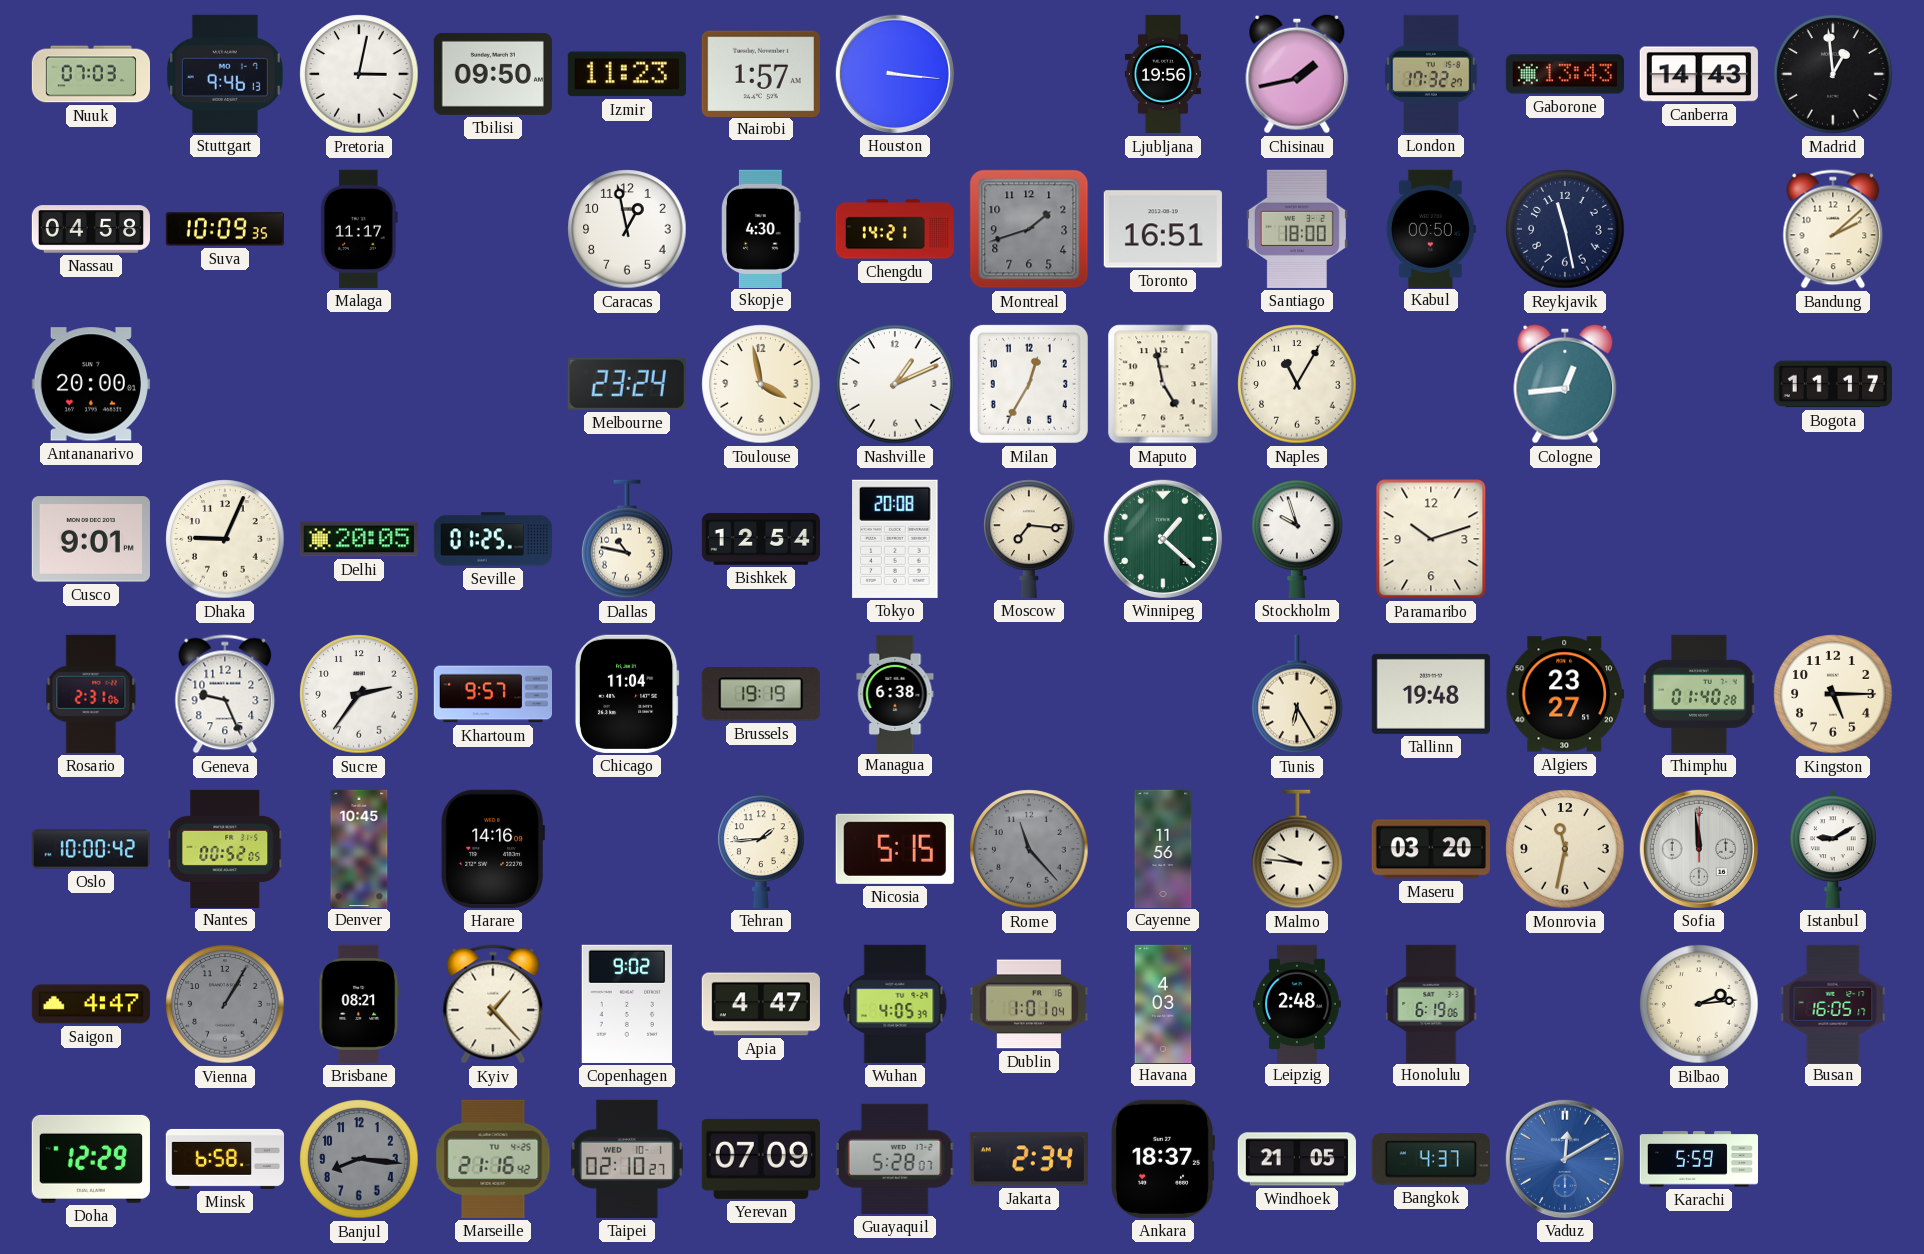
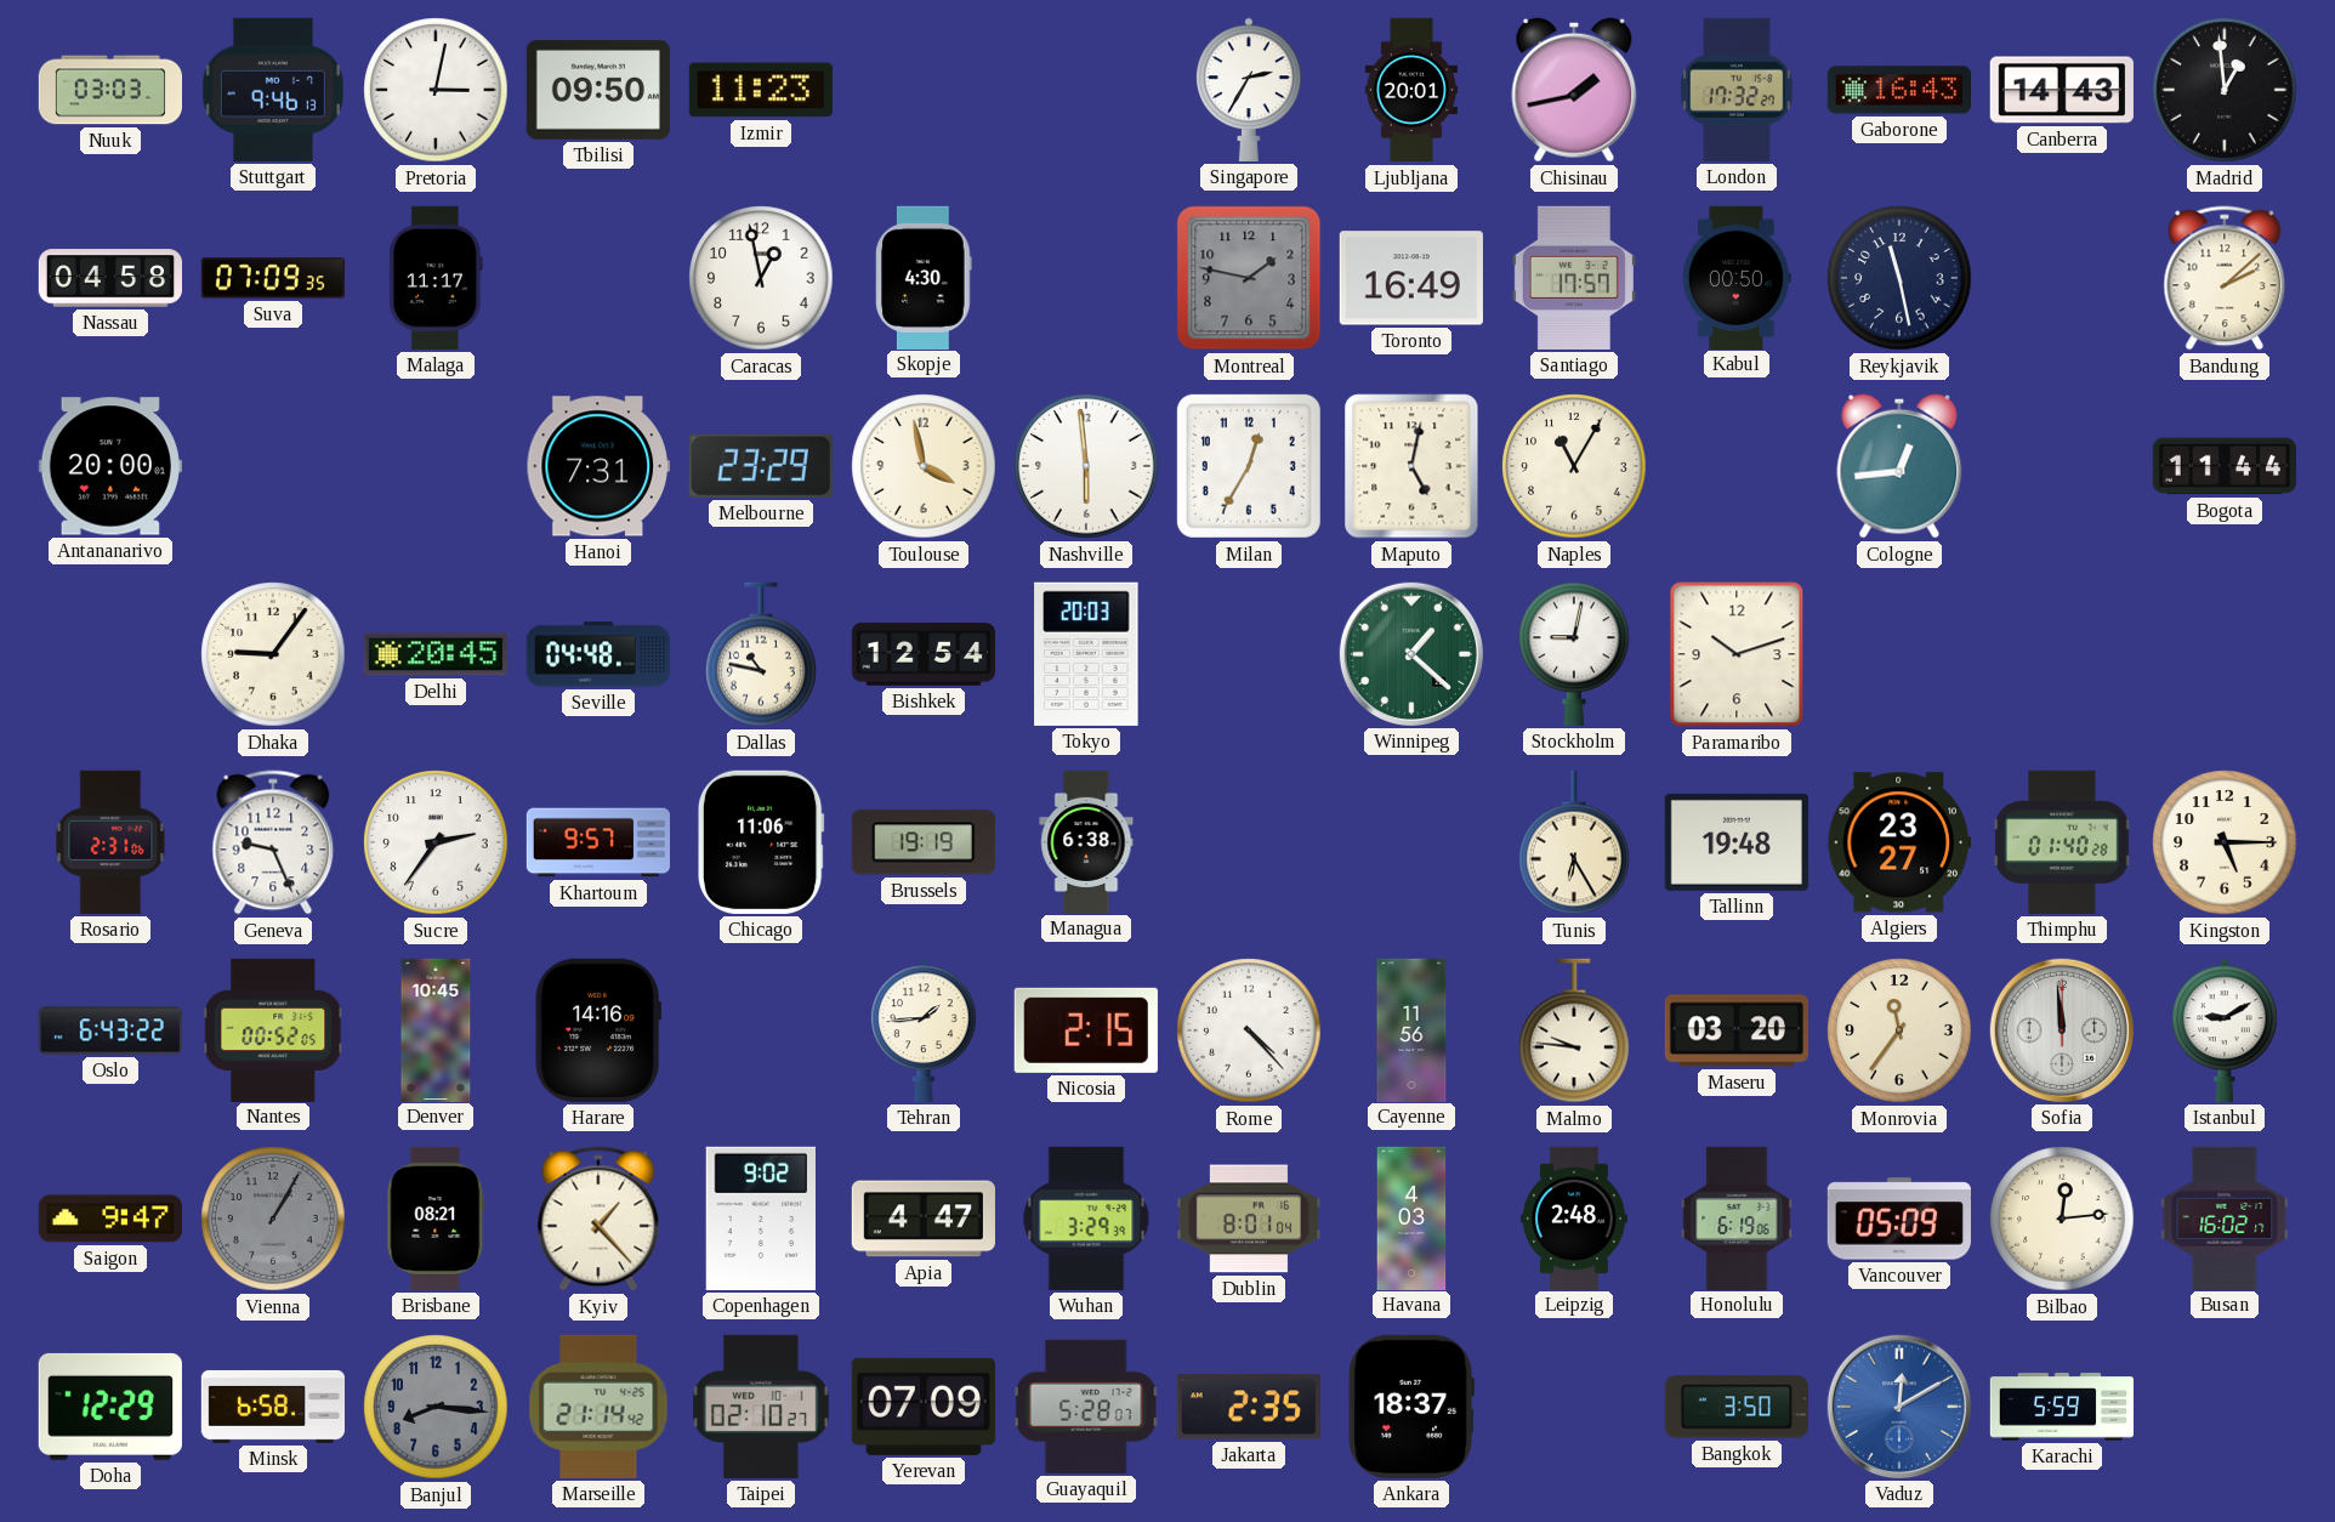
Nuuk: 07:03 -> 03:03
Nairobi: 1:57 -> none
Houston: 3:16 -> none
Singapore: none -> 2:35
Ljubljana: 19:56 -> 20:01
Gaborone: 13:43 -> 16:43
Suva: 10:09 -> 07:09
Chengdu: 14:21 -> none
Montreal: 1:42 -> 1:47
Toronto: 16:51 -> 16:49
Santiago: 18:00 -> 17:57
Hanoi: none -> 7:31
Melbourne: 23:24 -> 23:29
Nashville: 1:11 -> 5:59
Maputo: 4:58 -> 5:02
Bogota: 11:17 -> 11:44
Cusco: 9:01 -> none
Dhaka: 9:04 -> 9:06
Delhi: 20:05 -> 20:45
Seville: 01:25 -> 04:48
Tokyo: 20:08 -> 20:03
Moscow: 7:16 -> none
Stockholm: 9:57 -> 9:02
Chicago: 11:04 -> 11:06
Oslo: 10:00 -> 6:43
Nicosia: 5:15 -> 2:15
Rome: 11:23 -> 4:23
Rome dial: grey -> white
Monrovia: 11:32 -> 11:36
Saigon: 4:47 -> 9:47
Wuhan: 4:05 -> 3:29
Dublin: 1:01 -> 8:01
Vancouver: none -> 05:09
Bilbao: 2:14 -> 12:14
Busan: 16:05 -> 16:02
Marseille: 21:16 -> 21:14
Jakarta: 2:34 -> 2:35
Windhoek: 21:05 -> none
Bangkok: 4:37 -> 3:50
